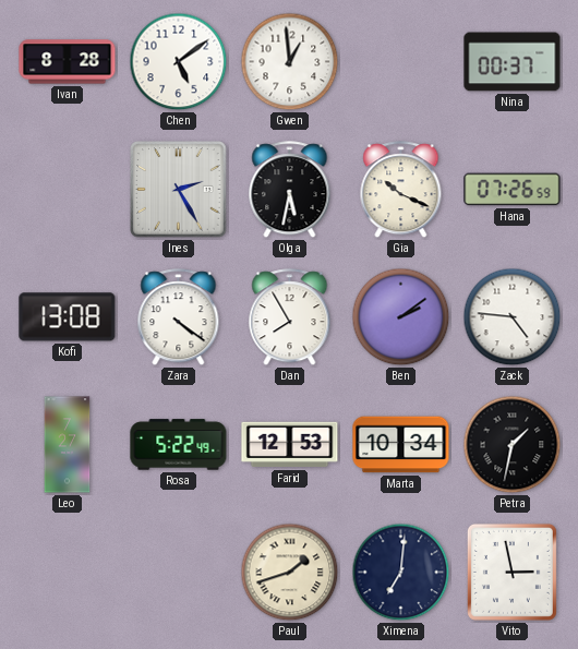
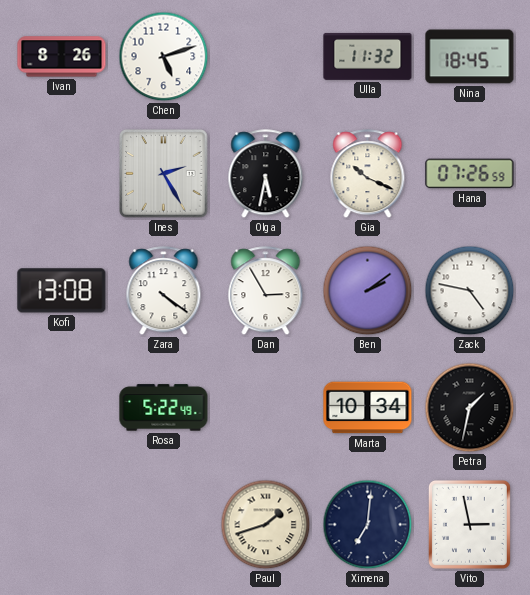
Ivan: 8:28 -> 8:26
Chen: 5:09 -> 5:12
Gwen: 12:59 -> none
Ulla: none -> 11:32
Nina: 00:37 -> 18:45
Dan: 7:55 -> 2:55
Zack: 4:46 -> 4:47
Leo: 7:27 -> none
Farid: 12:53 -> none
